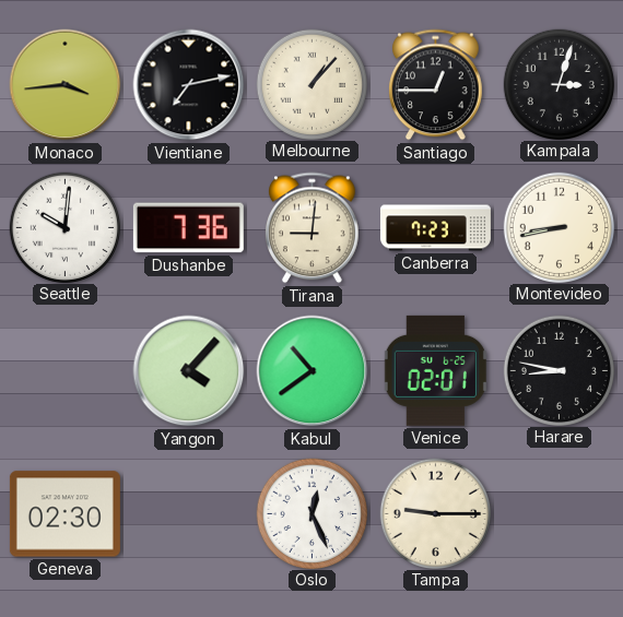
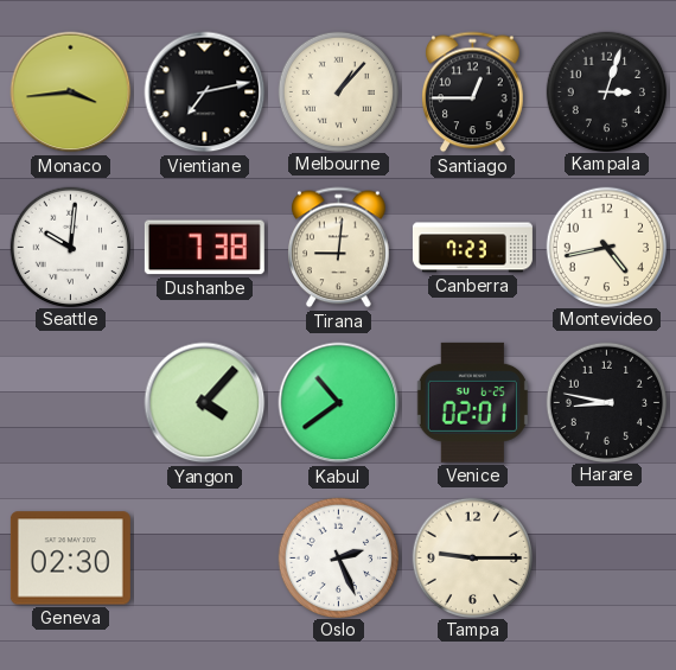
Dushanbe: 7:36 -> 7:38
Montevideo: 8:43 -> 4:43
Oslo: 12:26 -> 2:26
